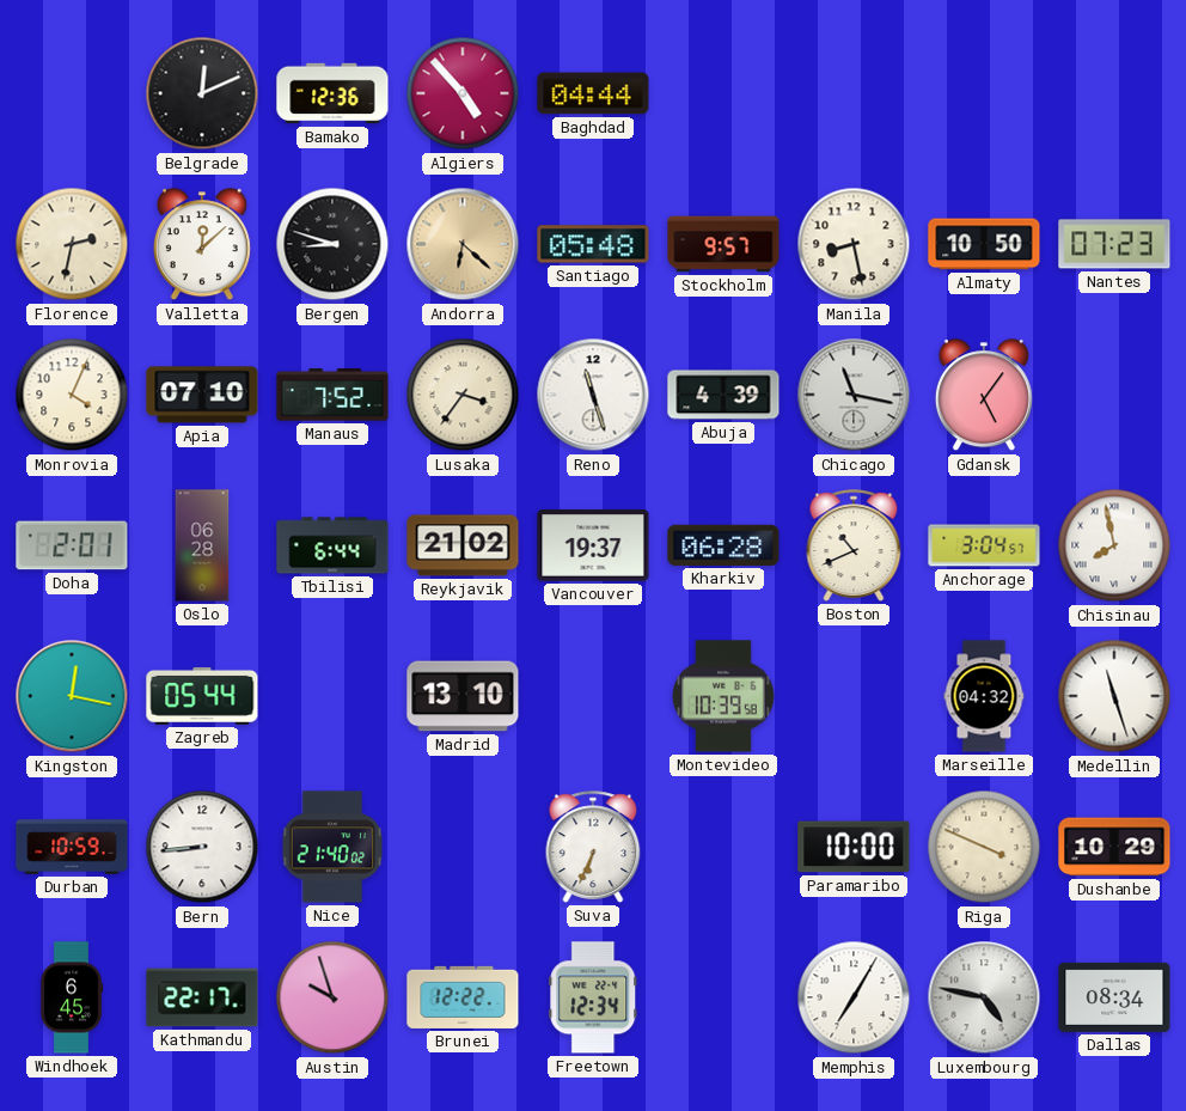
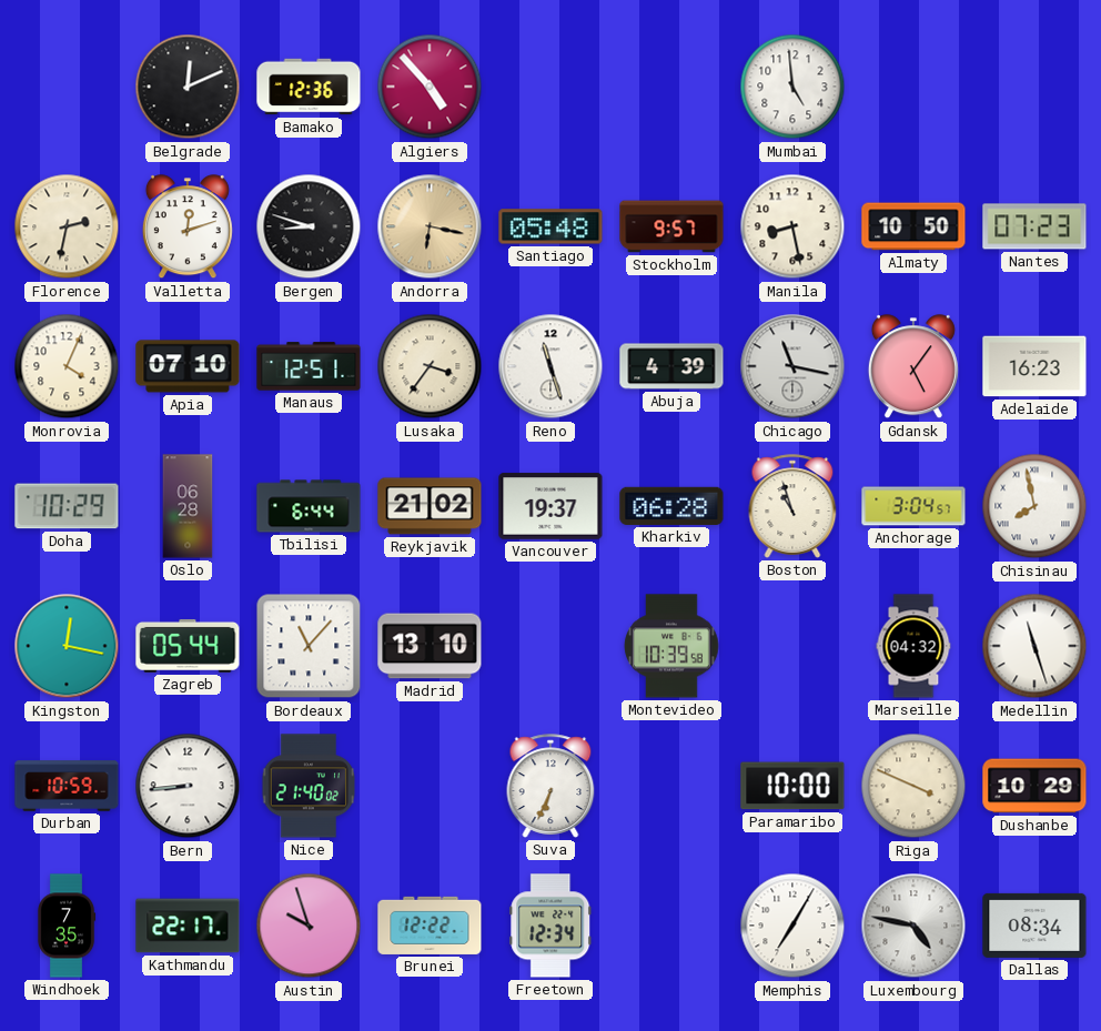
Baghdad: 04:44 -> none
Mumbai: none -> 4:59
Valletta: 12:08 -> 12:12
Andorra: 6:22 -> 6:17
Manaus: 7:52 -> 12:51
Adelaide: none -> 16:23
Doha: 2:01 -> 10:29
Boston: 10:41 -> 10:57
Bordeaux: none -> 11:07
Windhoek: 6:45 -> 7:35
